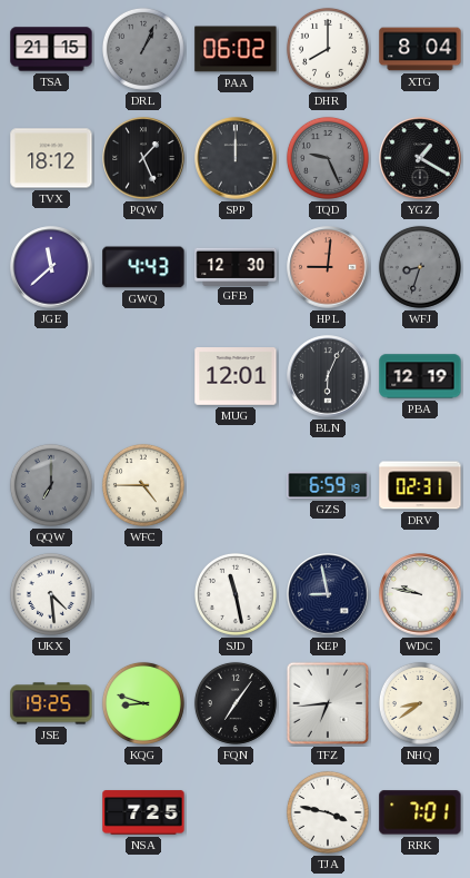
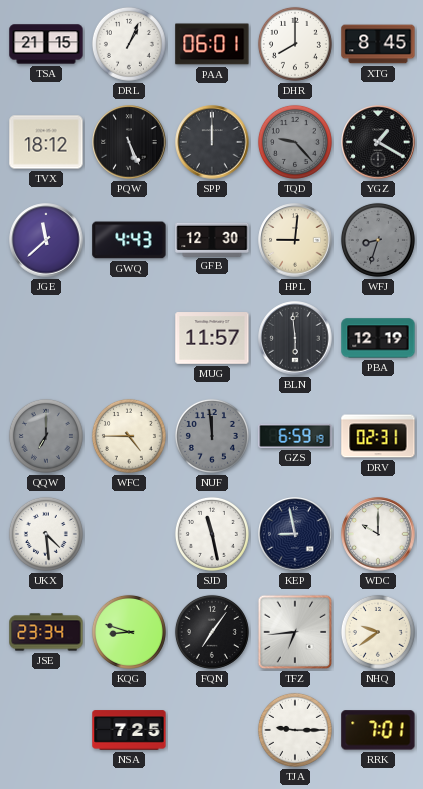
DRL dial: grey -> white
PAA: 06:02 -> 06:01
XTG: 8:04 -> 8:45
PQW: 1:26 -> 5:26
TQD: 9:26 -> 9:23
HPL dial: salmon -> cream
MUG: 12:01 -> 11:57
BLN: 6:04 -> 5:59
NUF: none -> 11:59
WDC: 9:47 -> 10:00
JSE: 19:25 -> 23:34
NHQ: 8:39 -> 9:39
TJA: 3:47 -> 9:15
